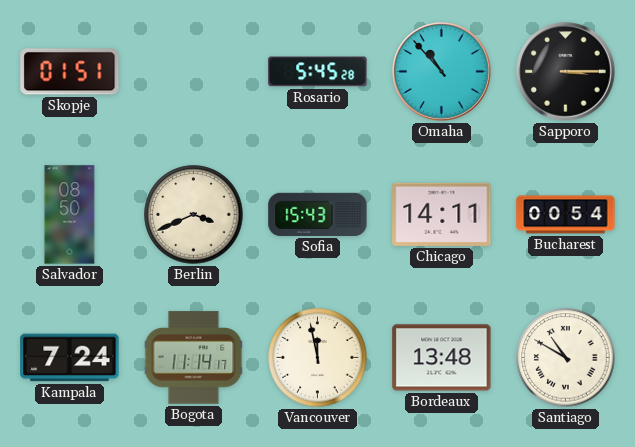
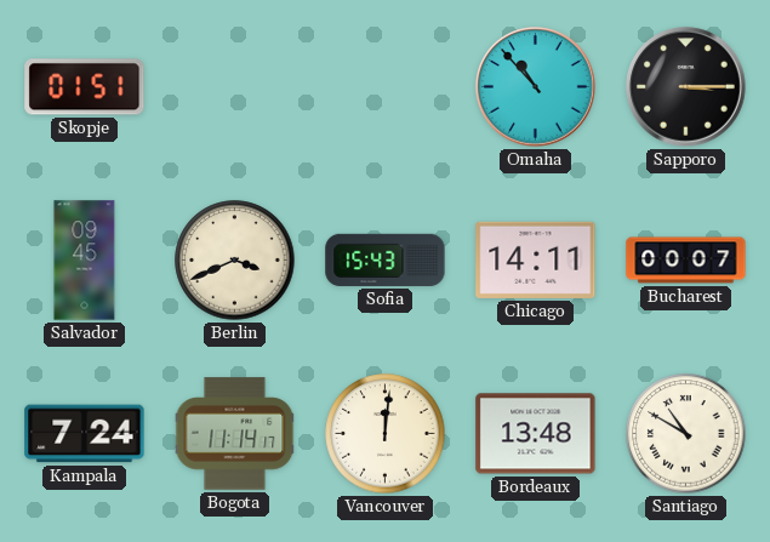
Rosario: 5:45 -> none
Salvador: 08:50 -> 09:45
Bucharest: 00:54 -> 00:07
Vancouver: 11:58 -> 12:01
